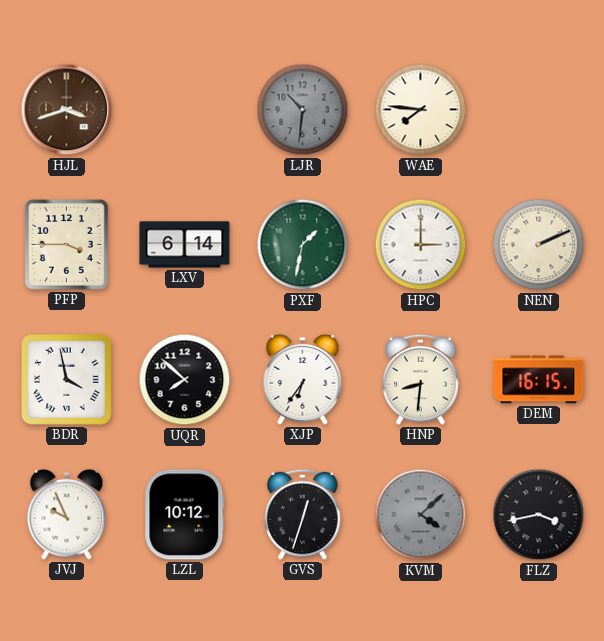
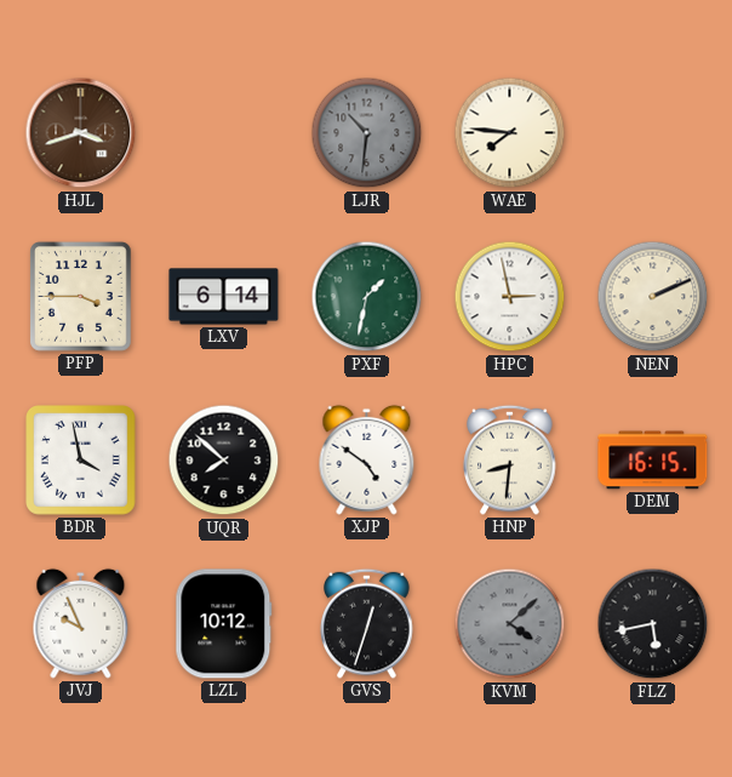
HPC: 3:00 -> 2:58
XJP: 6:36 -> 4:51
FLZ: 3:43 -> 5:43
